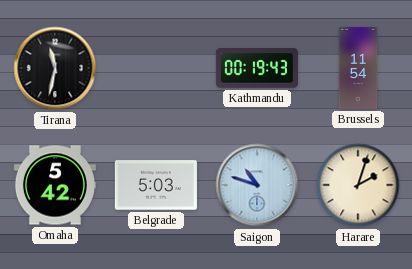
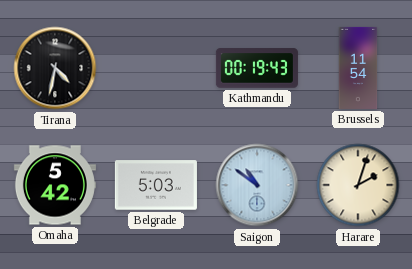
Tirana: 11:32 -> 4:32
Saigon: 10:48 -> 10:51
